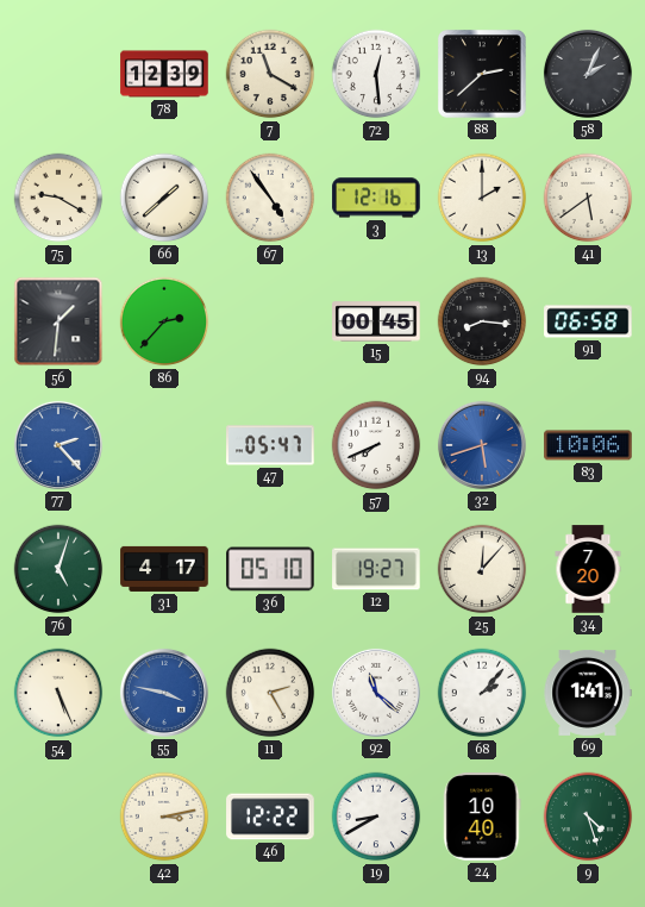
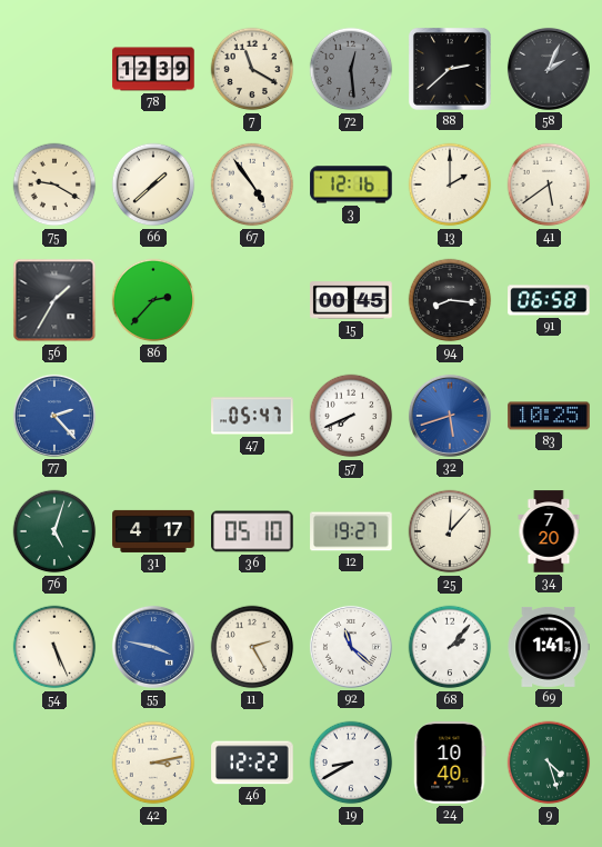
72 dial: white -> grey
56: 1:31 -> 1:35
83: 10:06 -> 10:25
